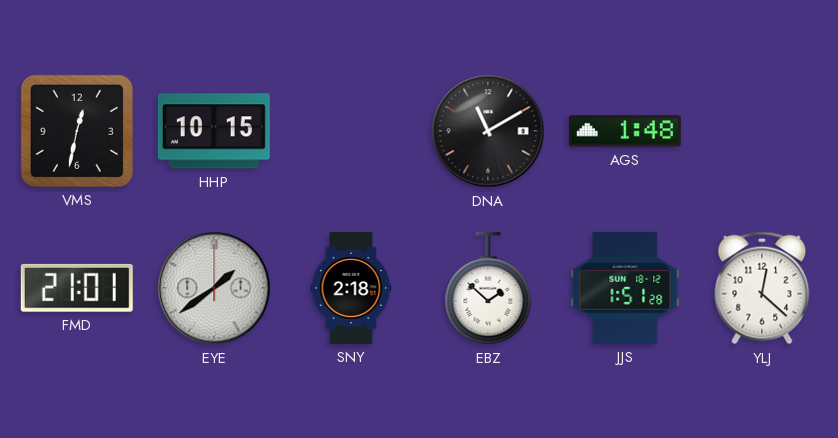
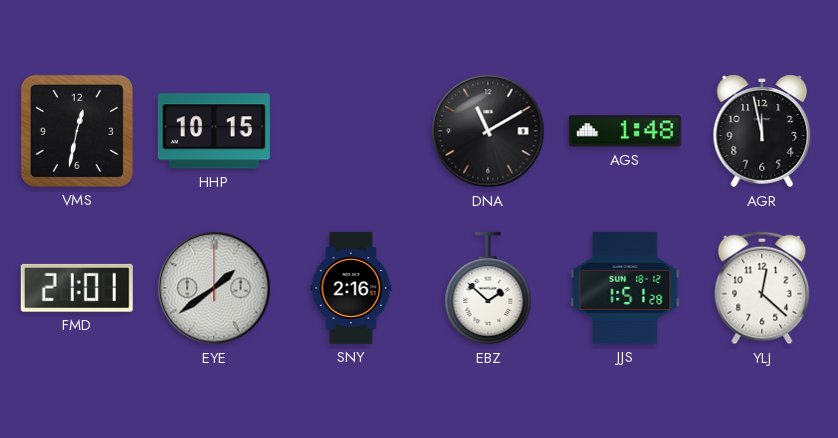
AGR: none -> 11:58
SNY: 2:18 -> 2:16
